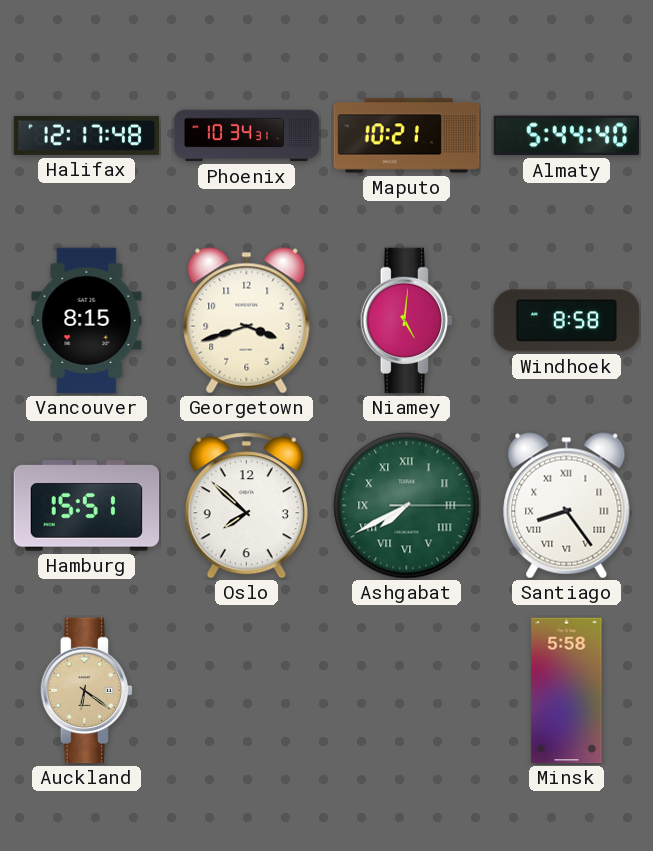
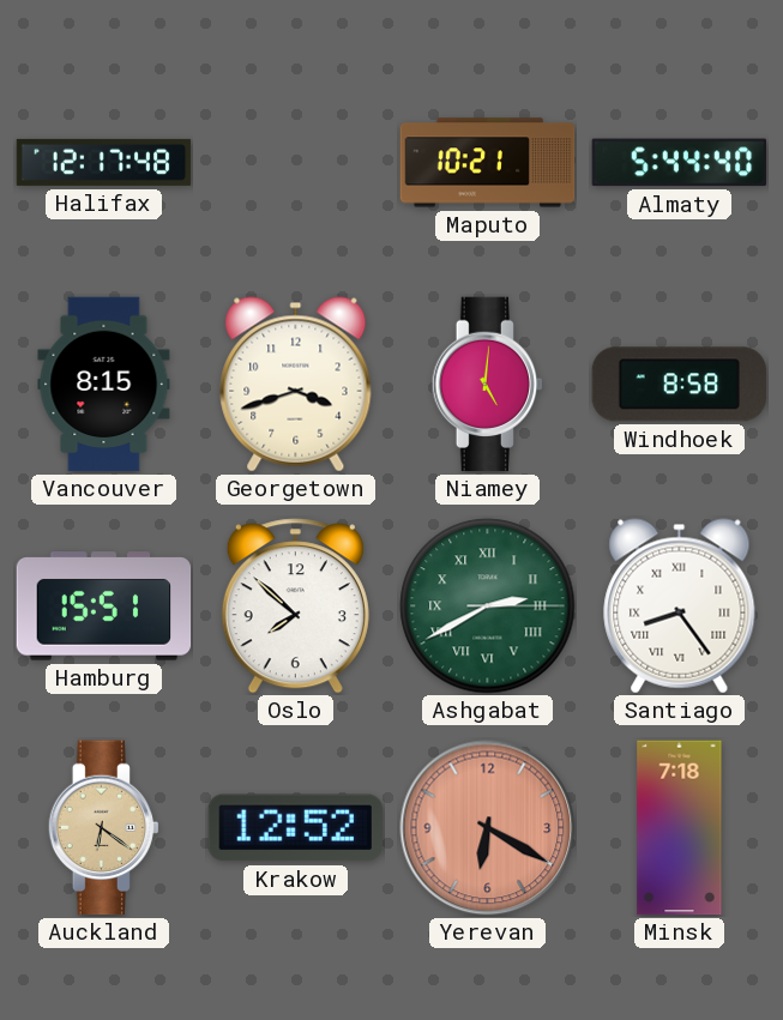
Phoenix: 10:34 -> none
Ashgabat: 7:40 -> 2:40
Krakow: none -> 12:52
Yerevan: none -> 6:20
Minsk: 5:58 -> 7:18
